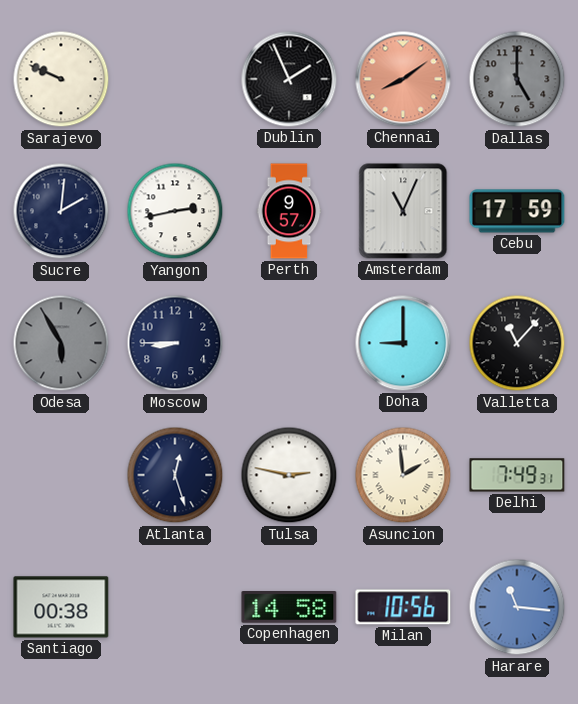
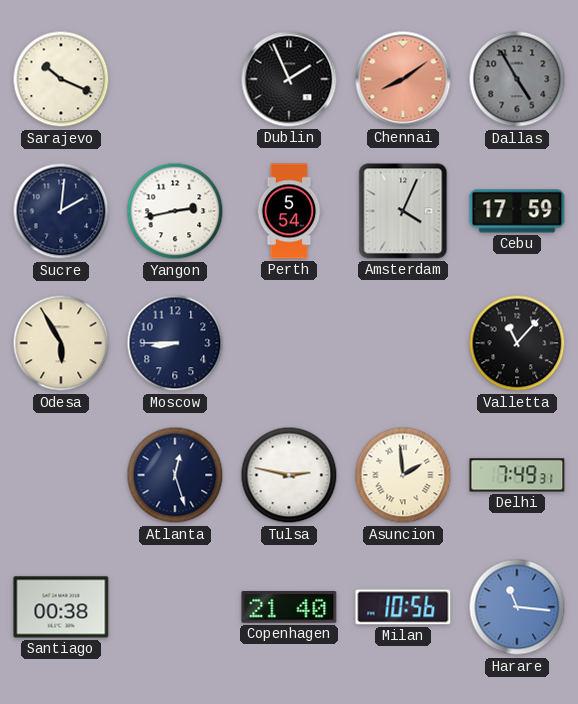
Sarajevo: 9:49 -> 10:19
Dallas: 5:00 -> 4:55
Perth: 9:57 -> 5:54
Amsterdam: 11:04 -> 4:04
Odesa dial: grey -> cream
Doha: 9:00 -> none
Copenhagen: 14:58 -> 21:40
